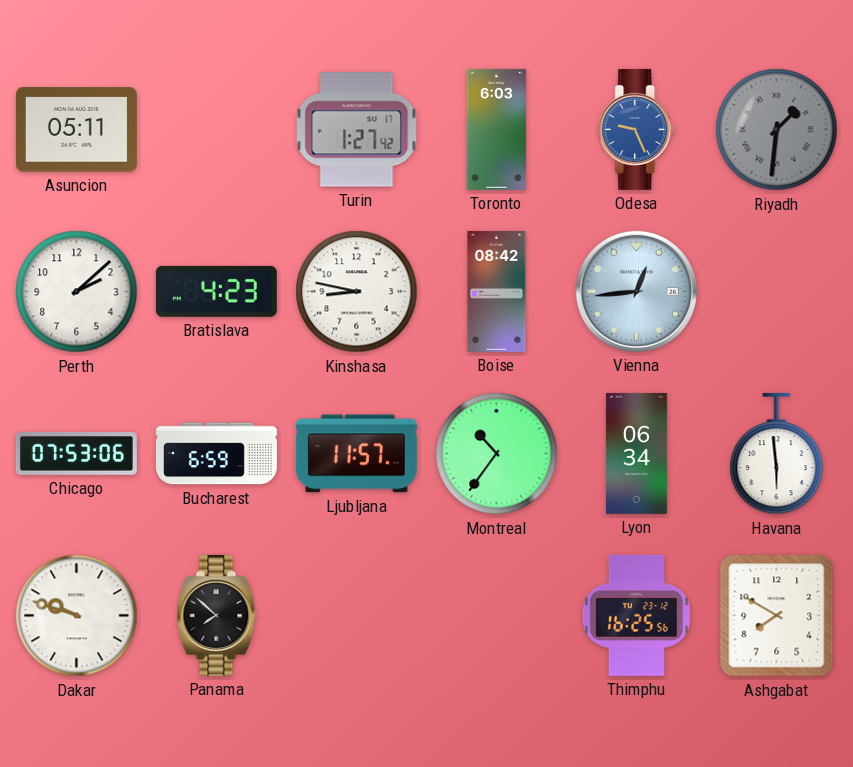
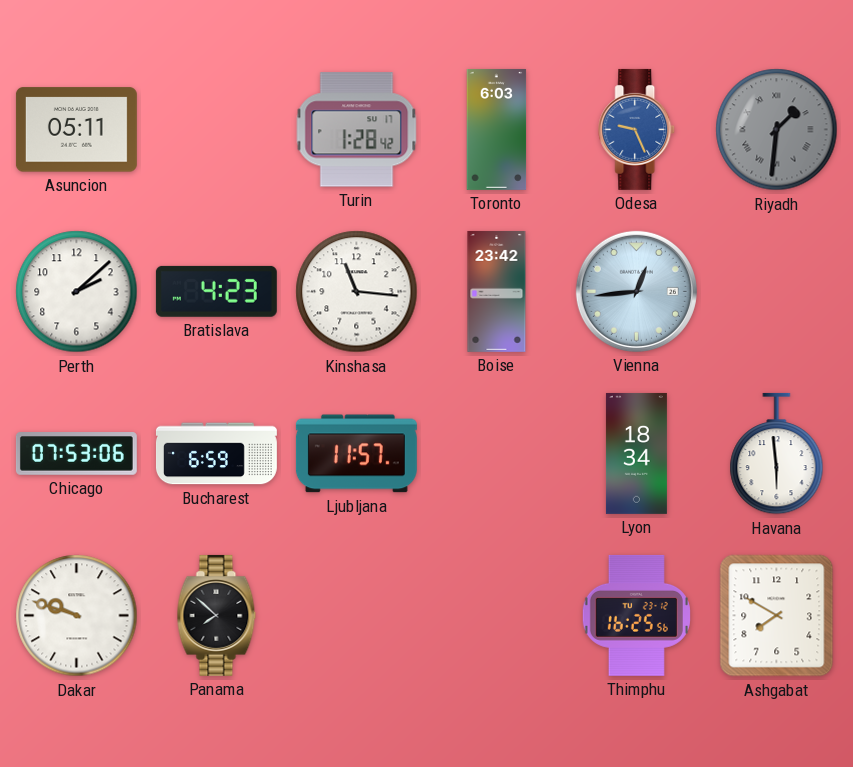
Turin: 1:27 -> 1:28
Kinshasa: 8:47 -> 11:16
Boise: 08:42 -> 23:42
Montreal: 10:36 -> none
Lyon: 06:34 -> 18:34
